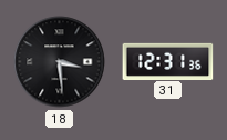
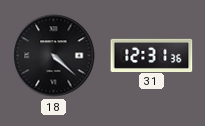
18: 3:29 -> 4:22
